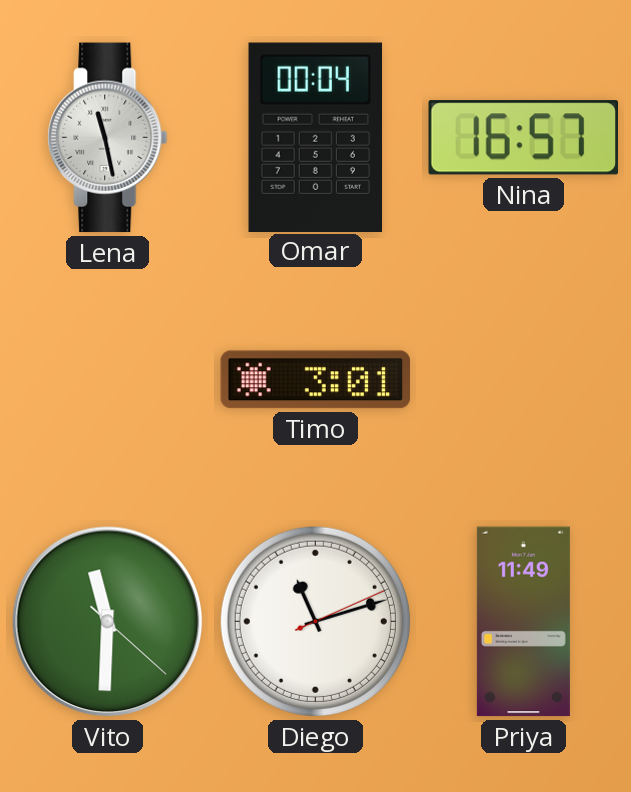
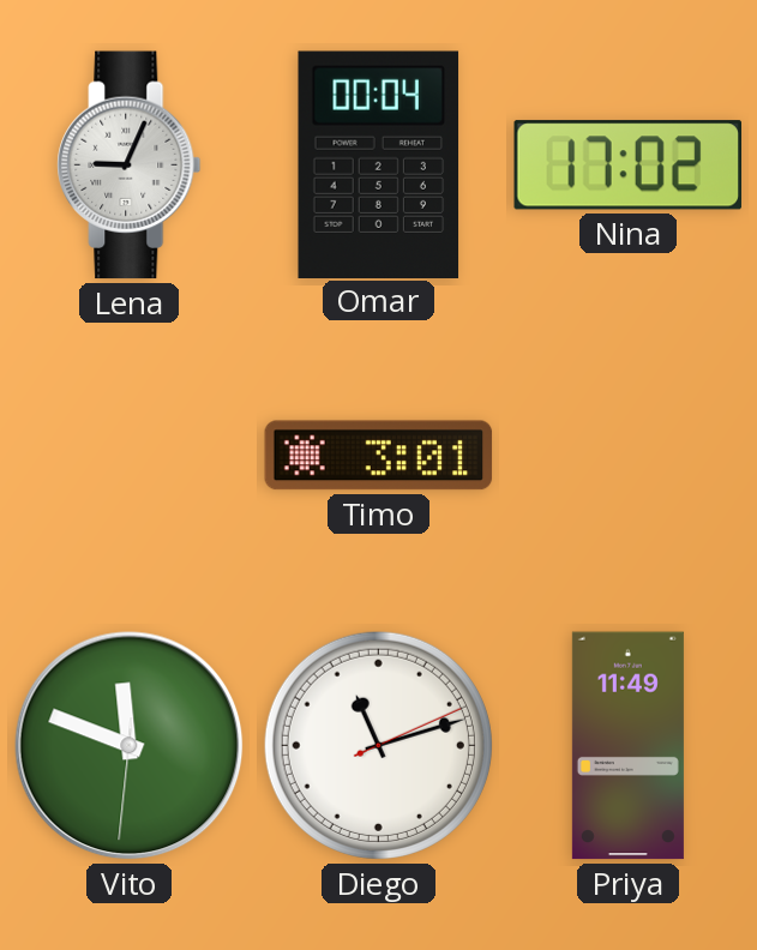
Lena: 11:28 -> 9:04
Nina: 16:57 -> 17:02
Vito: 11:30 -> 11:48
